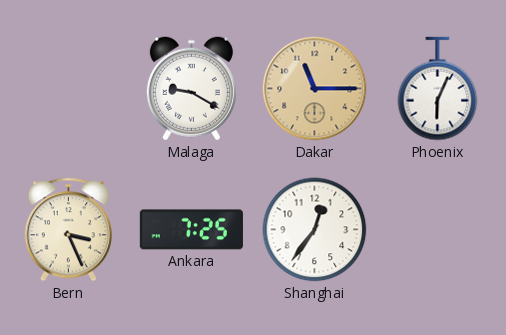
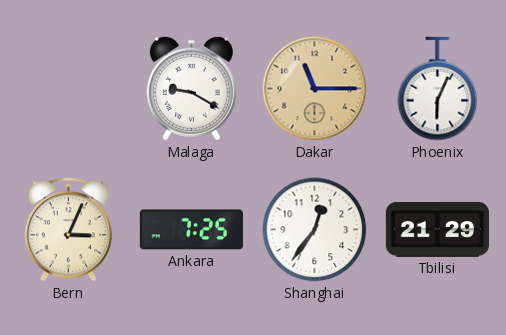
Bern: 3:26 -> 3:04
Tbilisi: none -> 21:29
